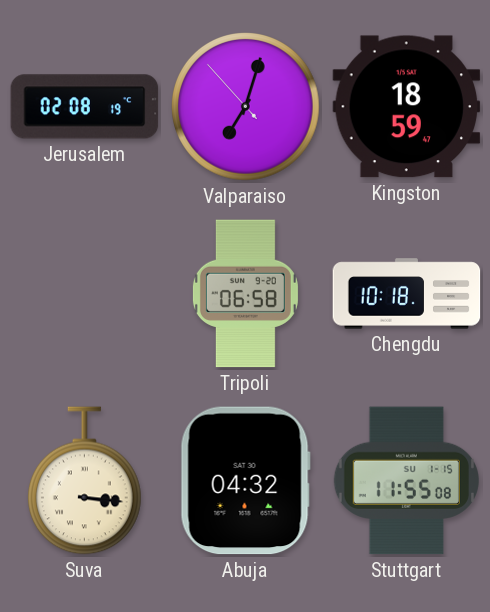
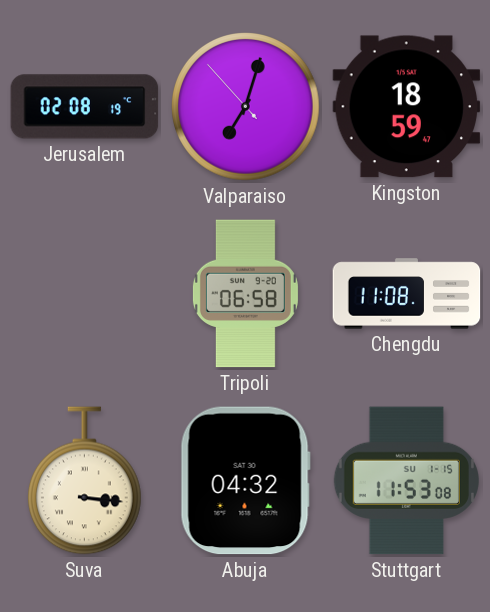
Chengdu: 10:18 -> 11:08
Stuttgart: 11:55 -> 11:53
